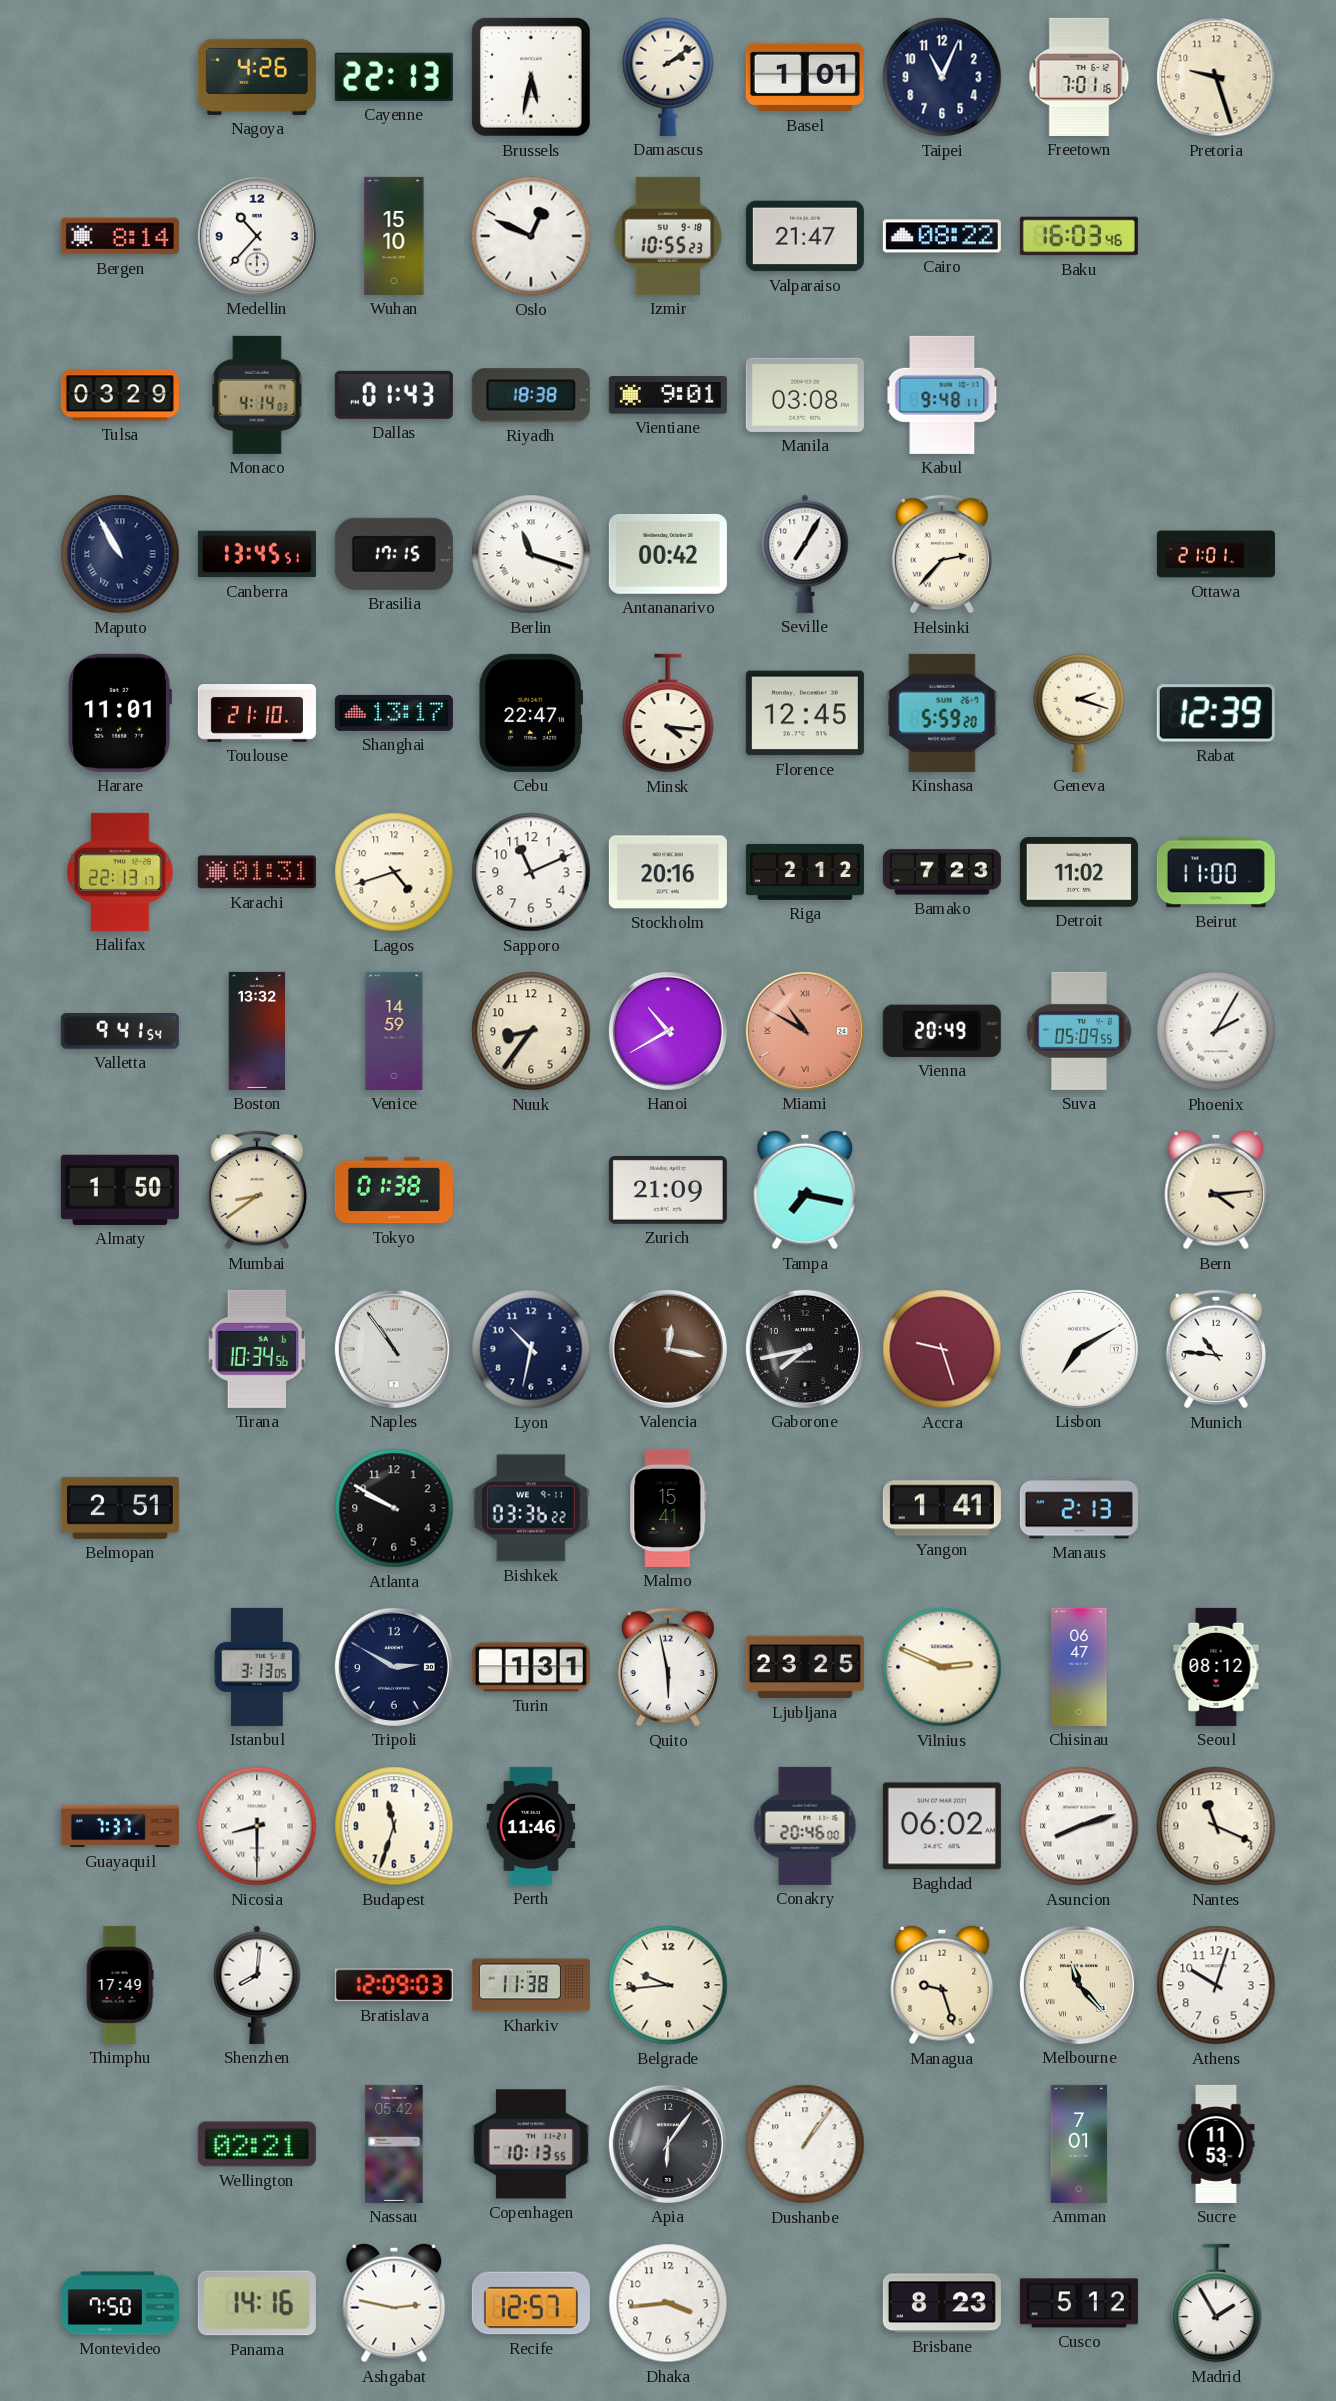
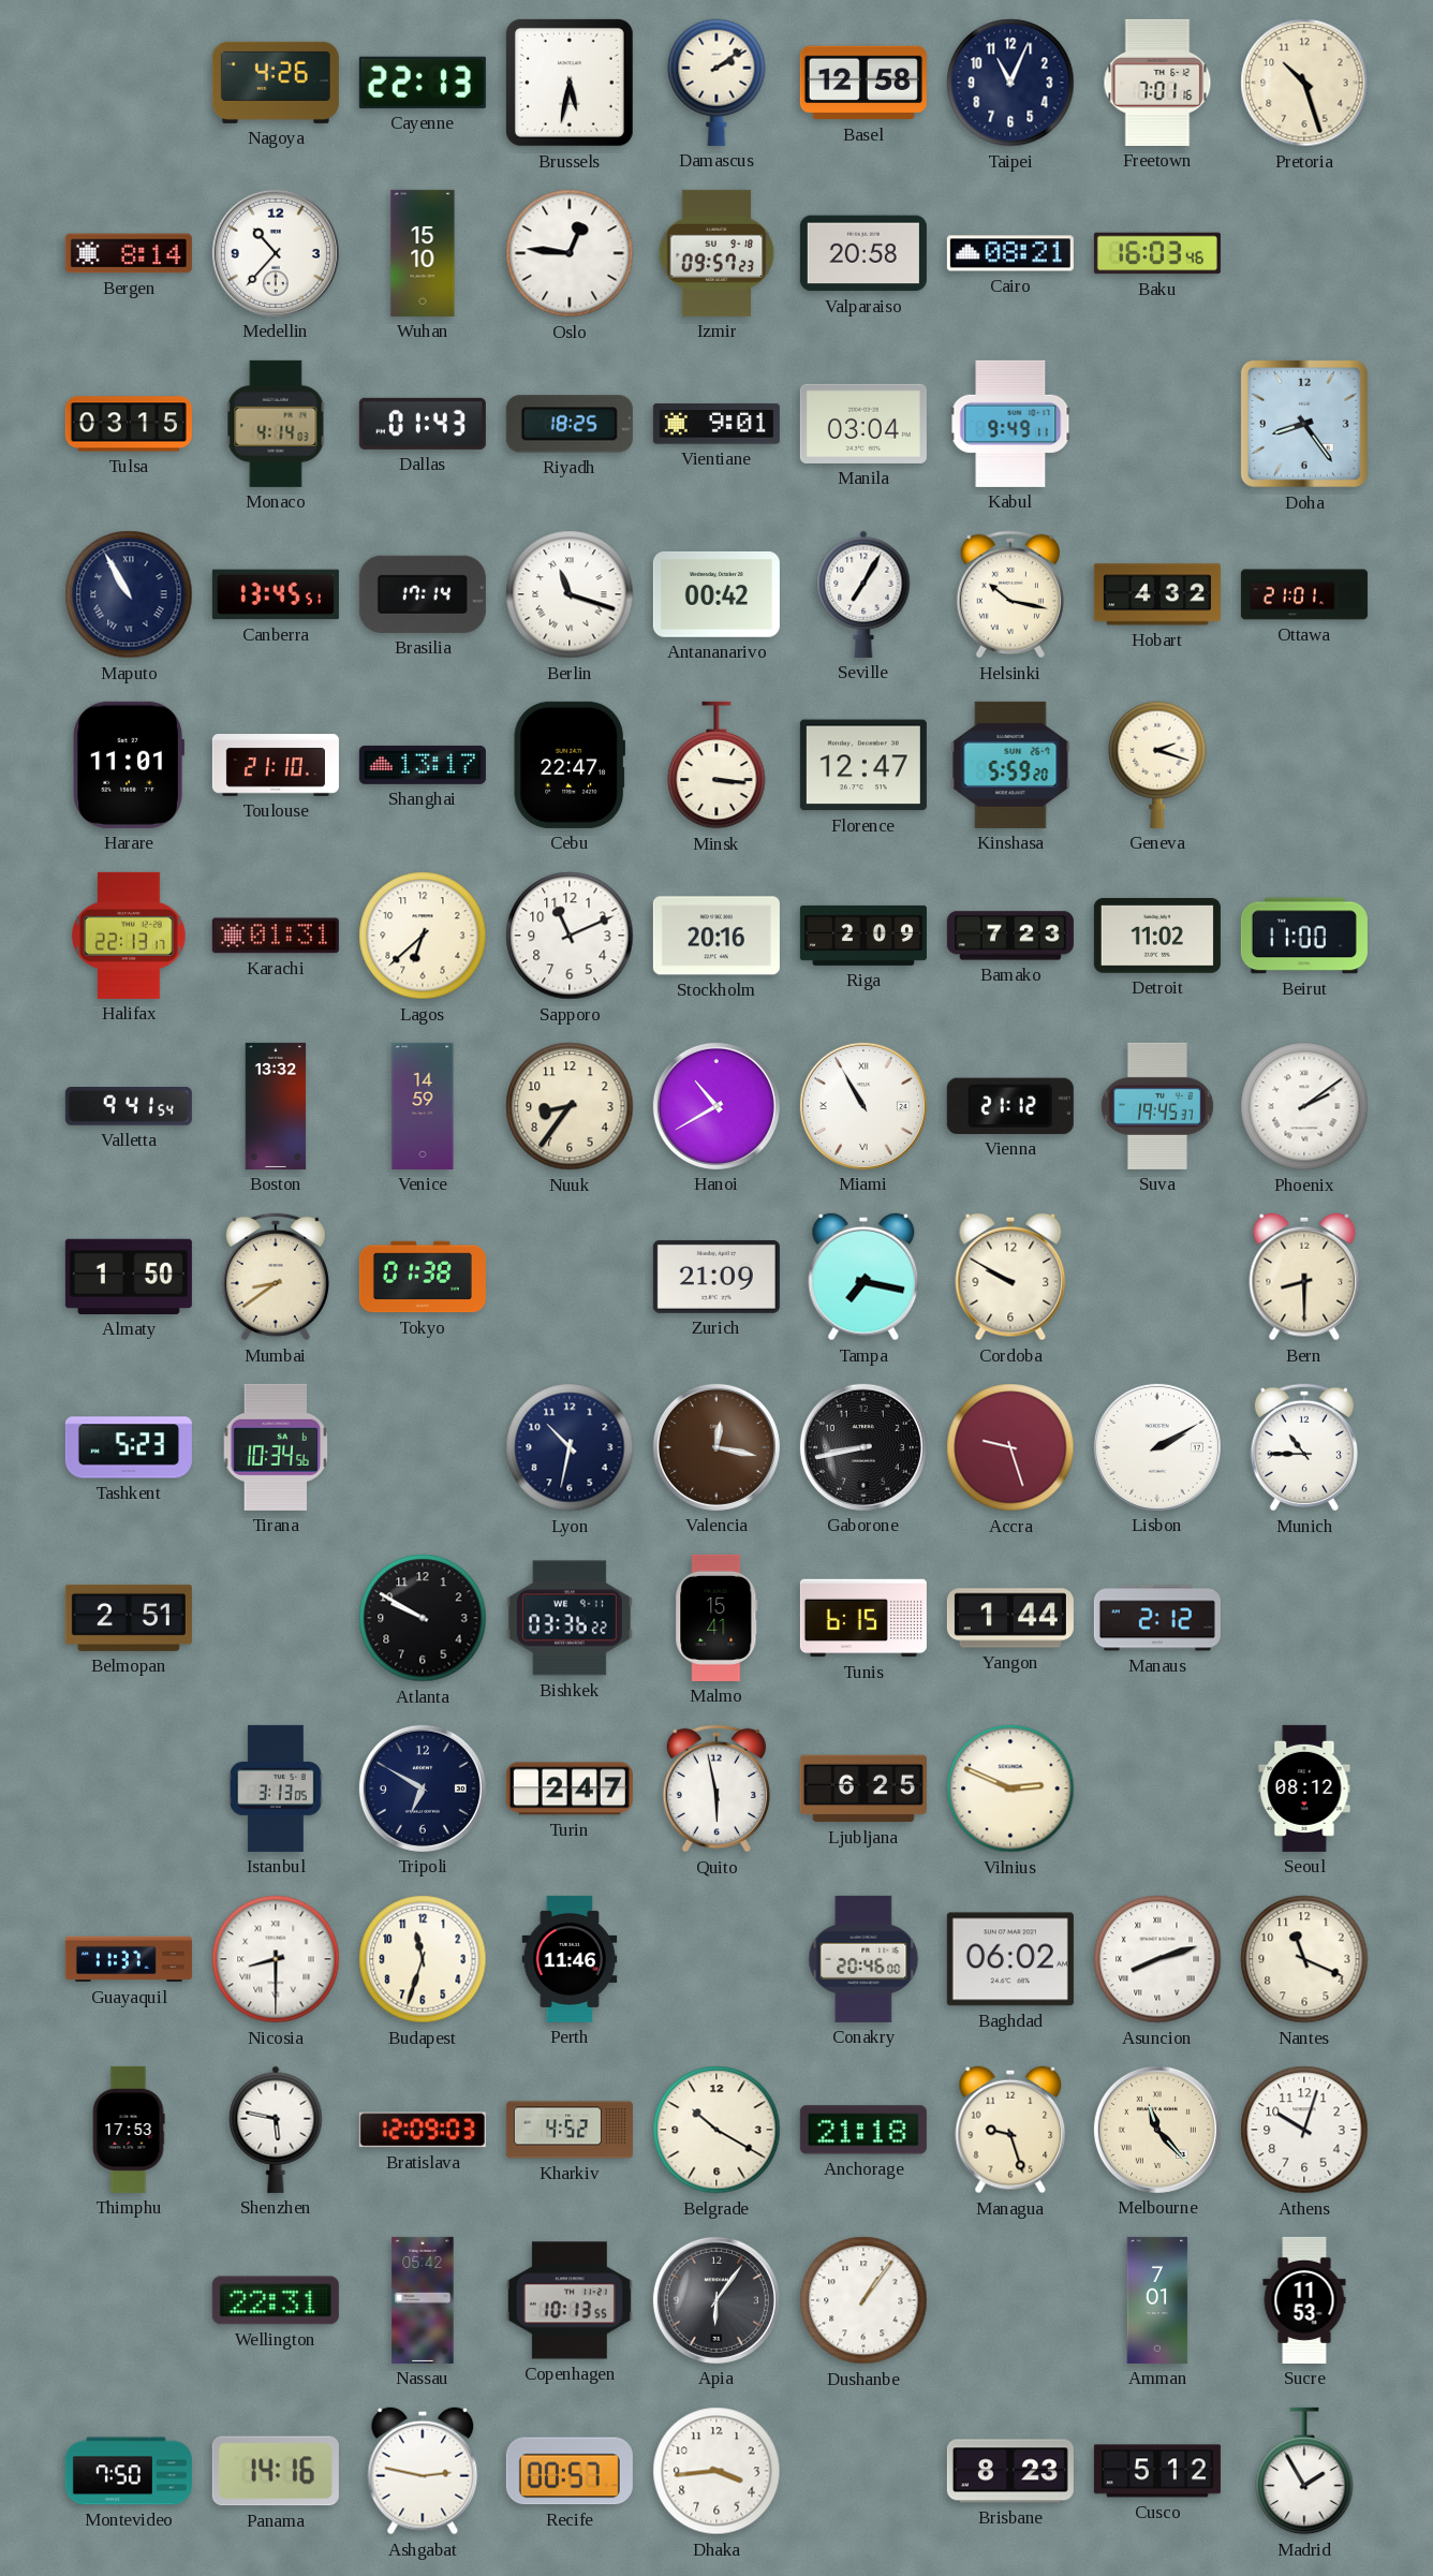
Basel: 1:01 -> 12:58
Pretoria: 9:27 -> 10:27
Oslo: 12:49 -> 12:46
Izmir: 10:55 -> 09:57
Valparaiso: 21:47 -> 20:58
Cairo: 08:22 -> 08:21
Tulsa: 03:29 -> 03:15
Riyadh: 18:38 -> 18:25
Manila: 03:08 -> 03:04
Kabul: 9:48 -> 9:49
Doha: none -> 8:24
Brasilia: 17:15 -> 17:14
Helsinki: 2:37 -> 10:17
Hobart: none -> 4:32
Minsk: 4:16 -> 3:16
Florence: 12:45 -> 12:47
Rabat: 12:39 -> none
Lagos: 4:42 -> 6:38
Riga: 2:12 -> 2:09
Miami: 10:50 -> 10:55
Miami dial: salmon -> white
Vienna: 20:49 -> 21:12
Suva: 05:09 -> 19:45
Phoenix: 2:05 -> 2:09
Cordoba: none -> 9:50
Bern: 4:14 -> 8:30
Tashkent: none -> 5:23
Naples: 10:54 -> none
Gaborone: 7:43 -> 8:43
Lisbon: 7:10 -> 2:10
Munich: 10:46 -> 10:45
Tunis: none -> 6:15
Yangon: 1:41 -> 1:44
Manaus: 2:13 -> 2:12
Tripoli: 2:50 -> 6:50
Turin: 1:31 -> 2:47
Ljubljana: 23:25 -> 6:25
Chisinau: 06:47 -> none
Guayaquil: 7:37 -> 11:37
Thimphu: 17:49 -> 17:53
Shenzhen: 8:01 -> 5:47
Kharkiv: 11:38 -> 4:52
Belgrade: 9:44 -> 10:20
Anchorage: none -> 21:18
Wellington: 02:21 -> 22:31
Recife: 12:57 -> 00:57
